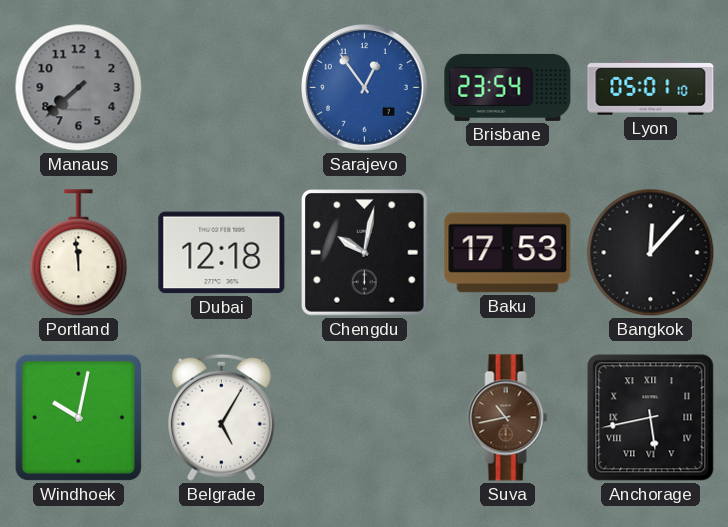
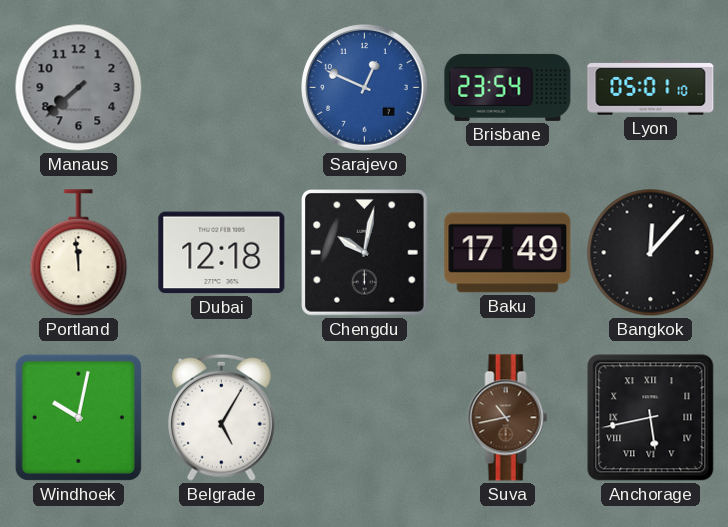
Sarajevo: 12:54 -> 12:49
Baku: 17:53 -> 17:49
